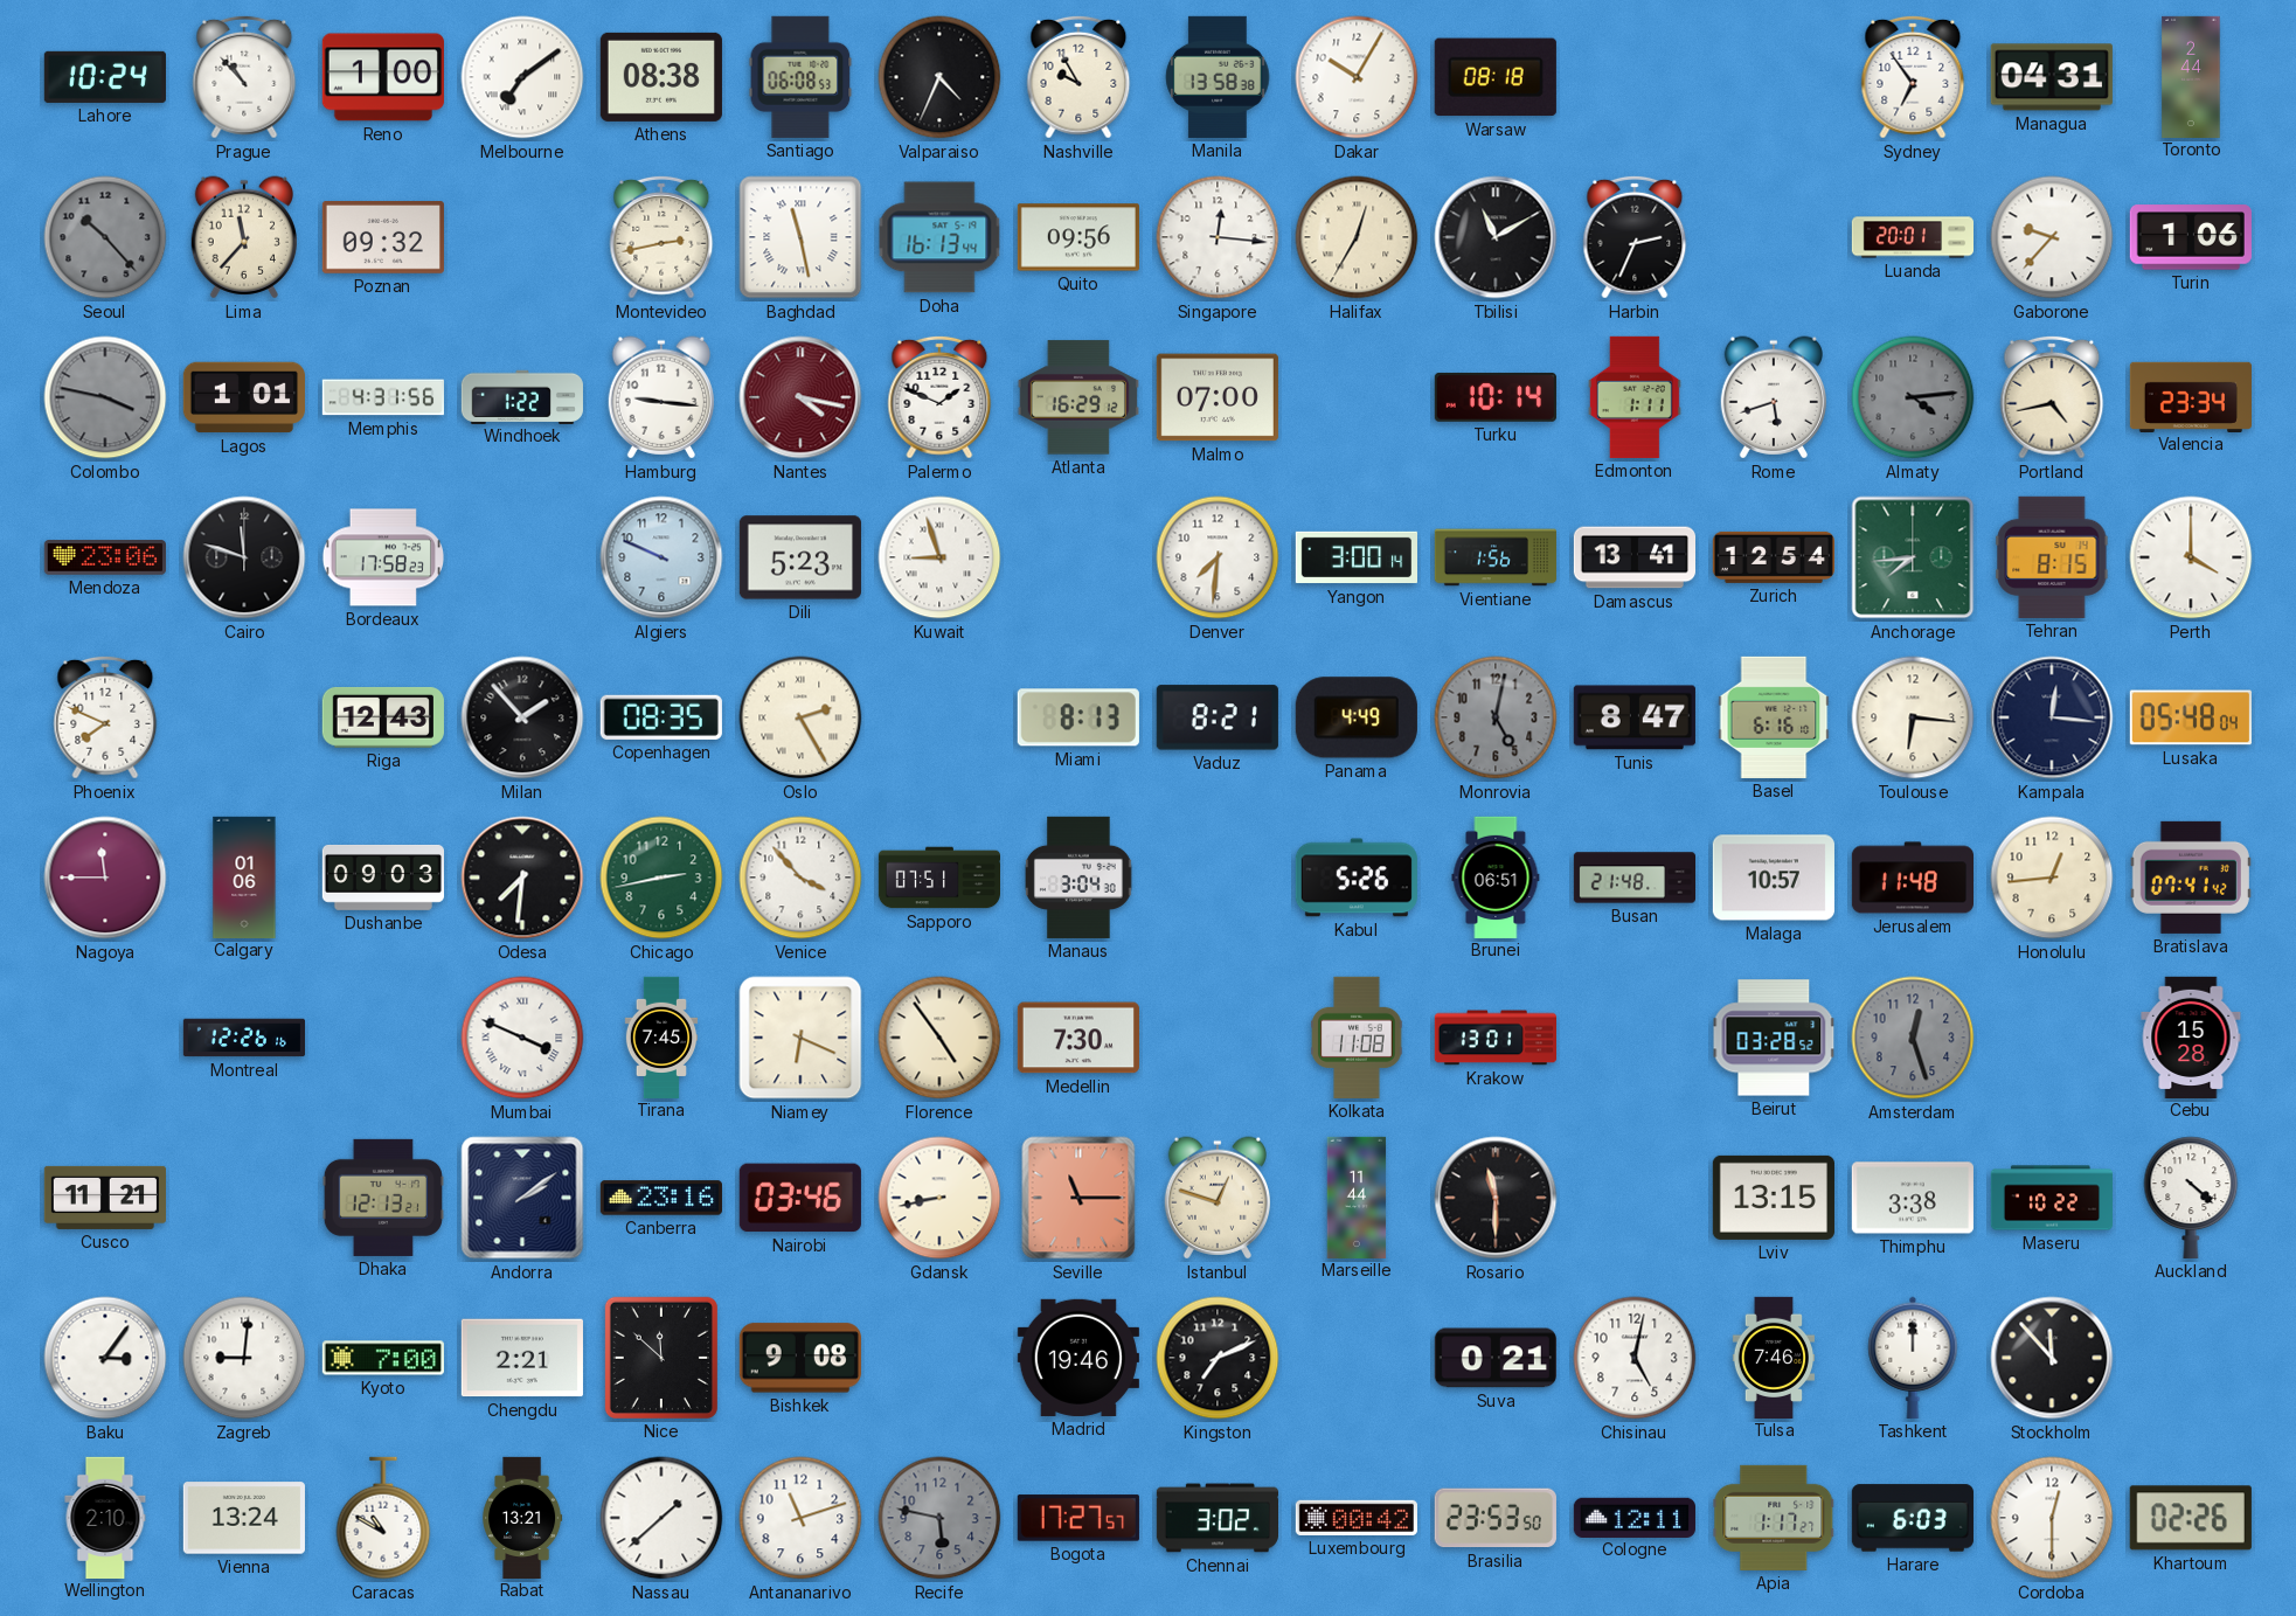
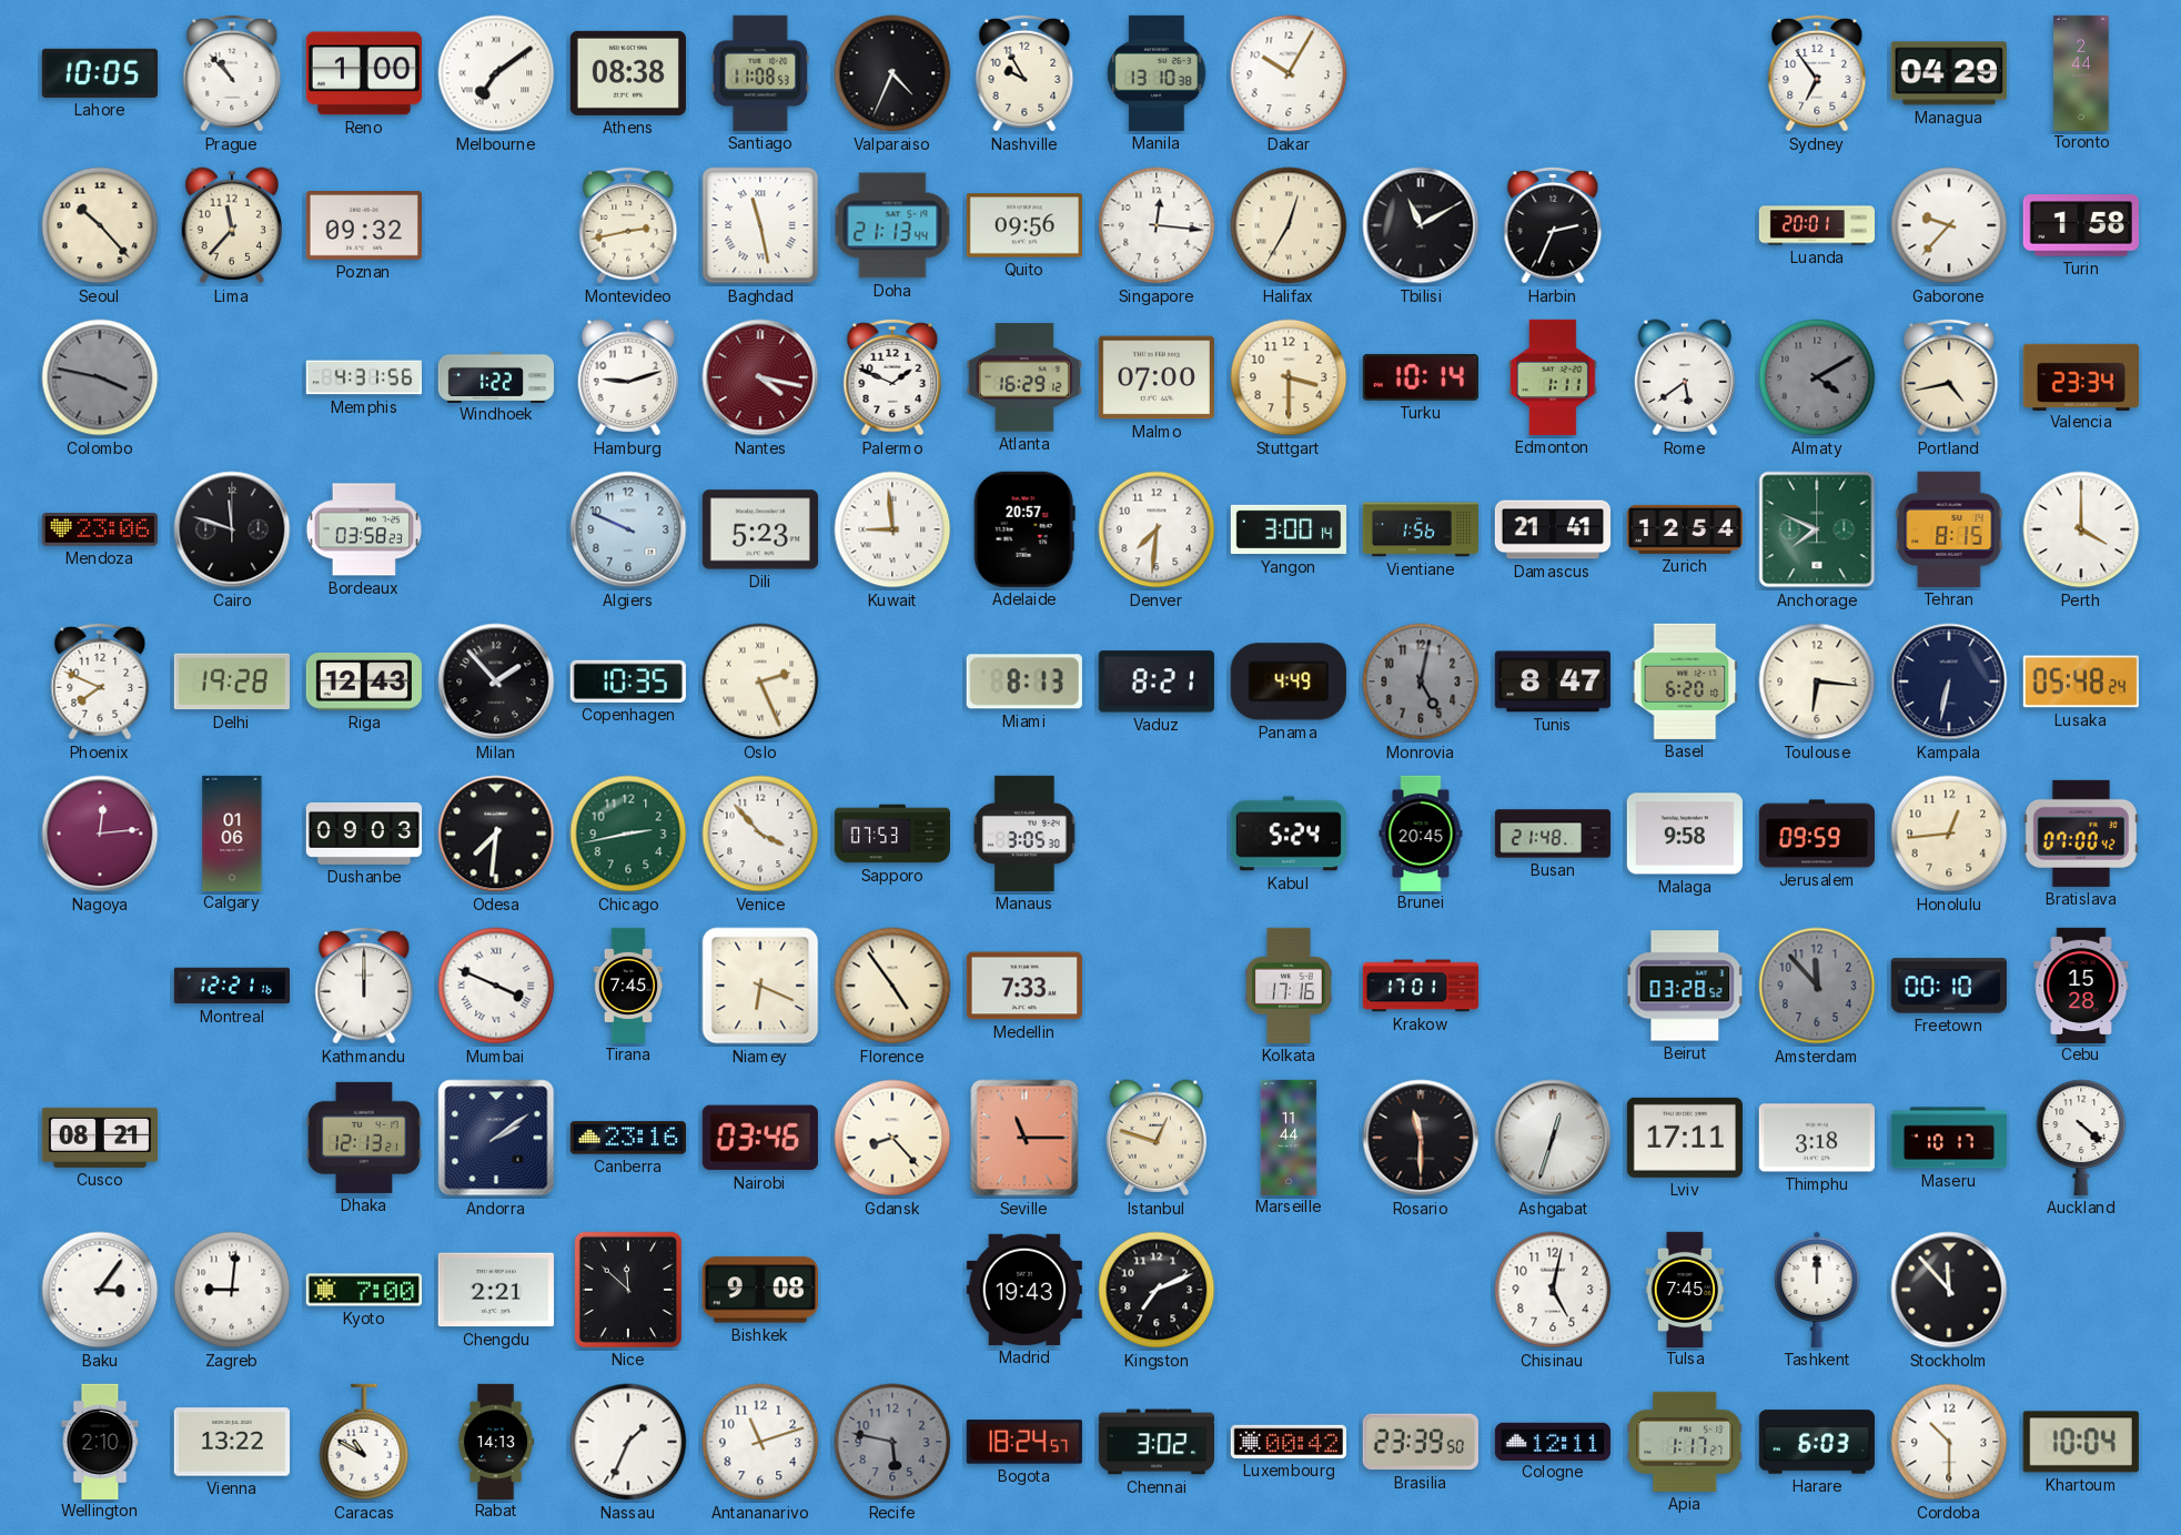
Lahore: 10:24 -> 10:05
Santiago: 06:08 -> 11:08
Manila: 13:58 -> 13:10
Warsaw: 08:18 -> none
Managua: 04:31 -> 04:29
Seoul dial: grey -> cream
Doha: 16:13 -> 21:13
Turin: 1:06 -> 1:58
Lagos: 1:01 -> none
Hamburg: 9:16 -> 9:12
Stuttgart: none -> 3:30
Rome: 5:42 -> 5:39
Almaty: 4:14 -> 4:10
Bordeaux: 17:58 -> 03:58
Kuwait: 8:57 -> 8:59
Adelaide: none -> 20:57
Damascus: 13:41 -> 21:41
Anchorage: 7:44 -> 7:49
Delhi: none -> 19:28
Copenhagen: 08:35 -> 10:35
Oslo: 2:25 -> 2:26
Basel: 6:16 -> 6:20
Kampala: 12:16 -> 6:32
Lusaka: 05:48:04 -> 05:48:24
Nagoya: 11:45 -> 12:14
Sapporo: 07:51 -> 07:53
Manaus: 3:04 -> 3:05
Kabul: 5:26 -> 5:24
Brunei: 06:51 -> 20:45
Malaga: 10:57 -> 9:58
Jerusalem: 11:48 -> 09:59
Bratislava: 07:41 -> 07:00
Montreal: 12:26 -> 12:21
Kathmandu: none -> 12:00
Medellin: 7:30 -> 7:33
Kolkata: 11:08 -> 17:16
Krakow: 13:01 -> 17:01
Amsterdam: 12:27 -> 11:53
Freetown: none -> 00:10
Cusco: 11:21 -> 08:21
Gdansk: 8:43 -> 8:23
Ashgabat: none -> 12:33
Lviv: 13:15 -> 17:11
Thimphu: 3:38 -> 3:18
Maseru: 10:22 -> 10:17
Madrid: 19:46 -> 19:43
Suva: 0:21 -> none
Tulsa: 7:46 -> 7:45
Vienna: 13:24 -> 13:22
Rabat: 13:21 -> 14:13
Nassau: 1:38 -> 1:34
Bogota: 17:27 -> 18:24
Brasilia: 23:53 -> 23:39
Cordoba: 12:30 -> 10:30
Khartoum: 02:26 -> 10:04
